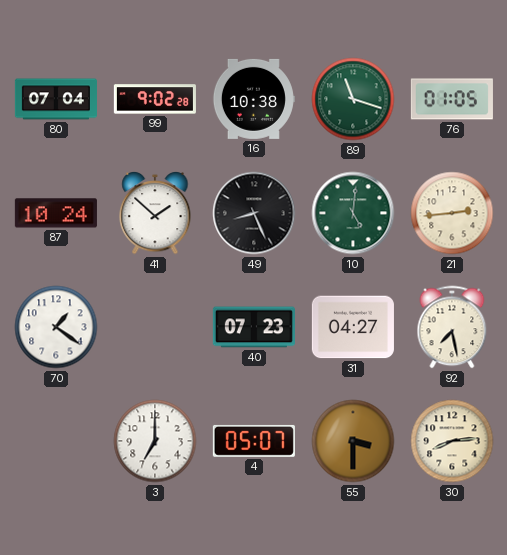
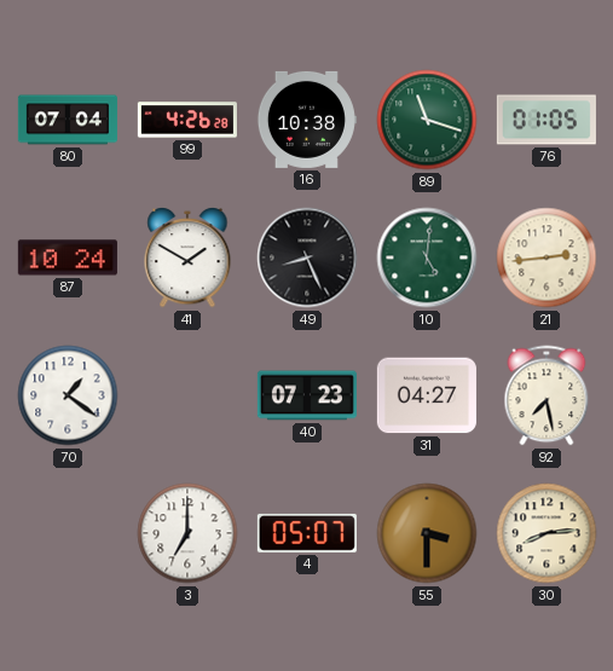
99: 9:02 -> 4:26
41: 1:52 -> 1:50
